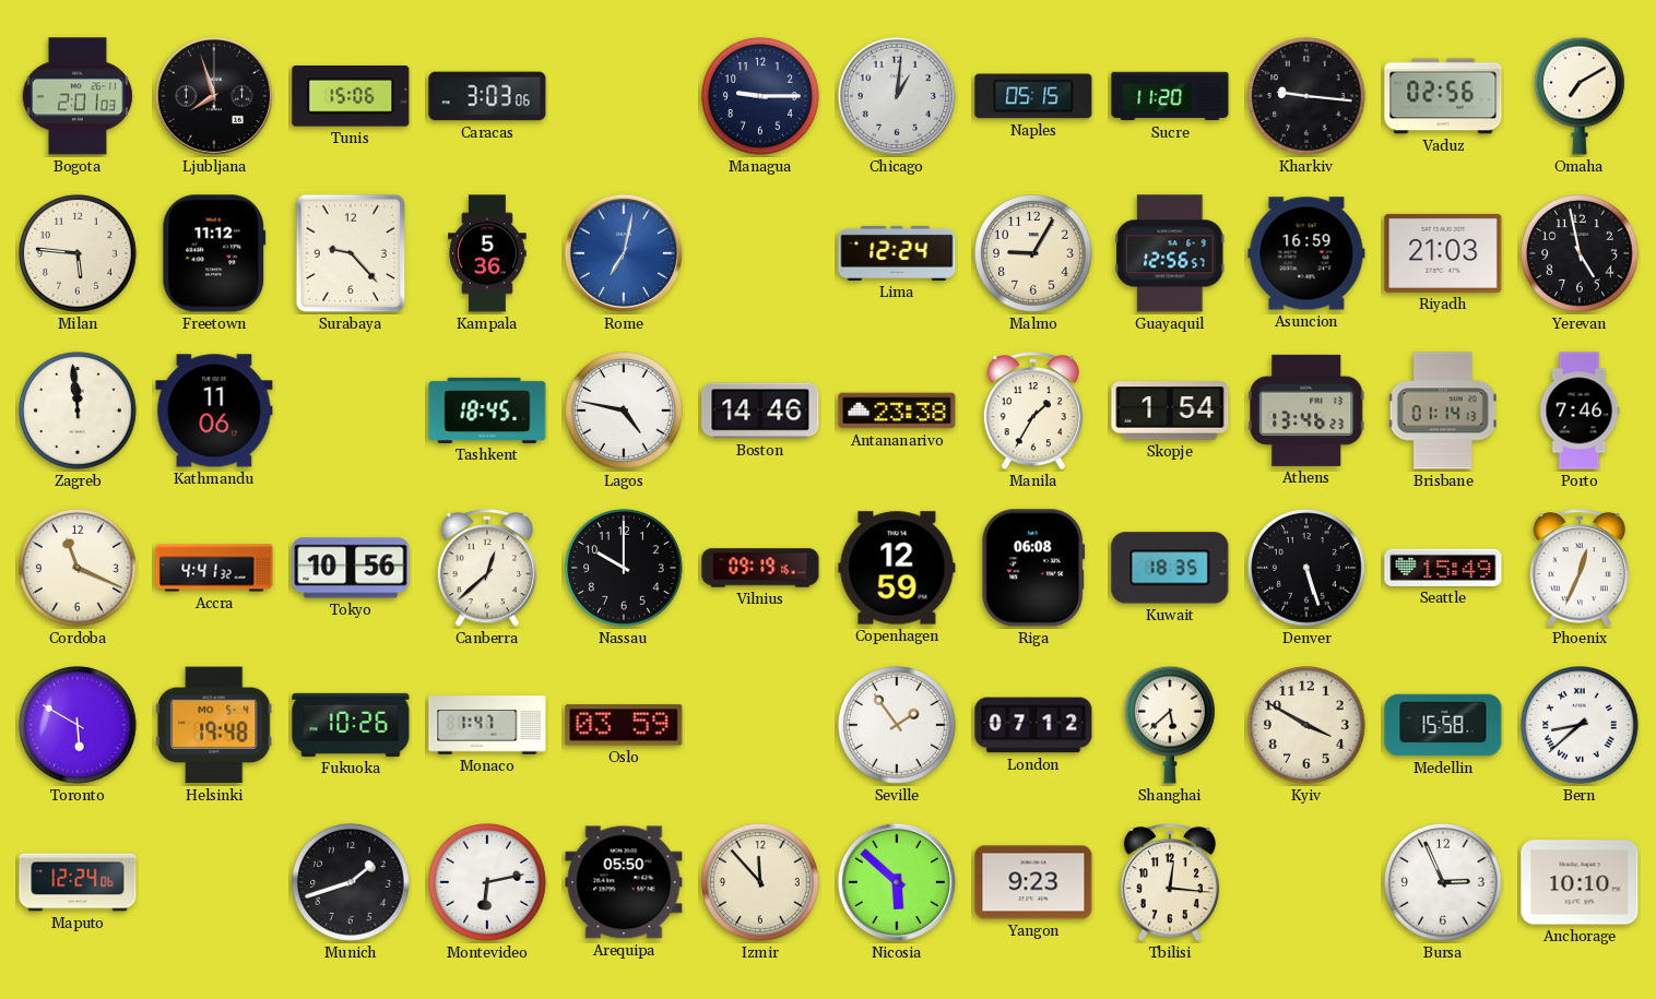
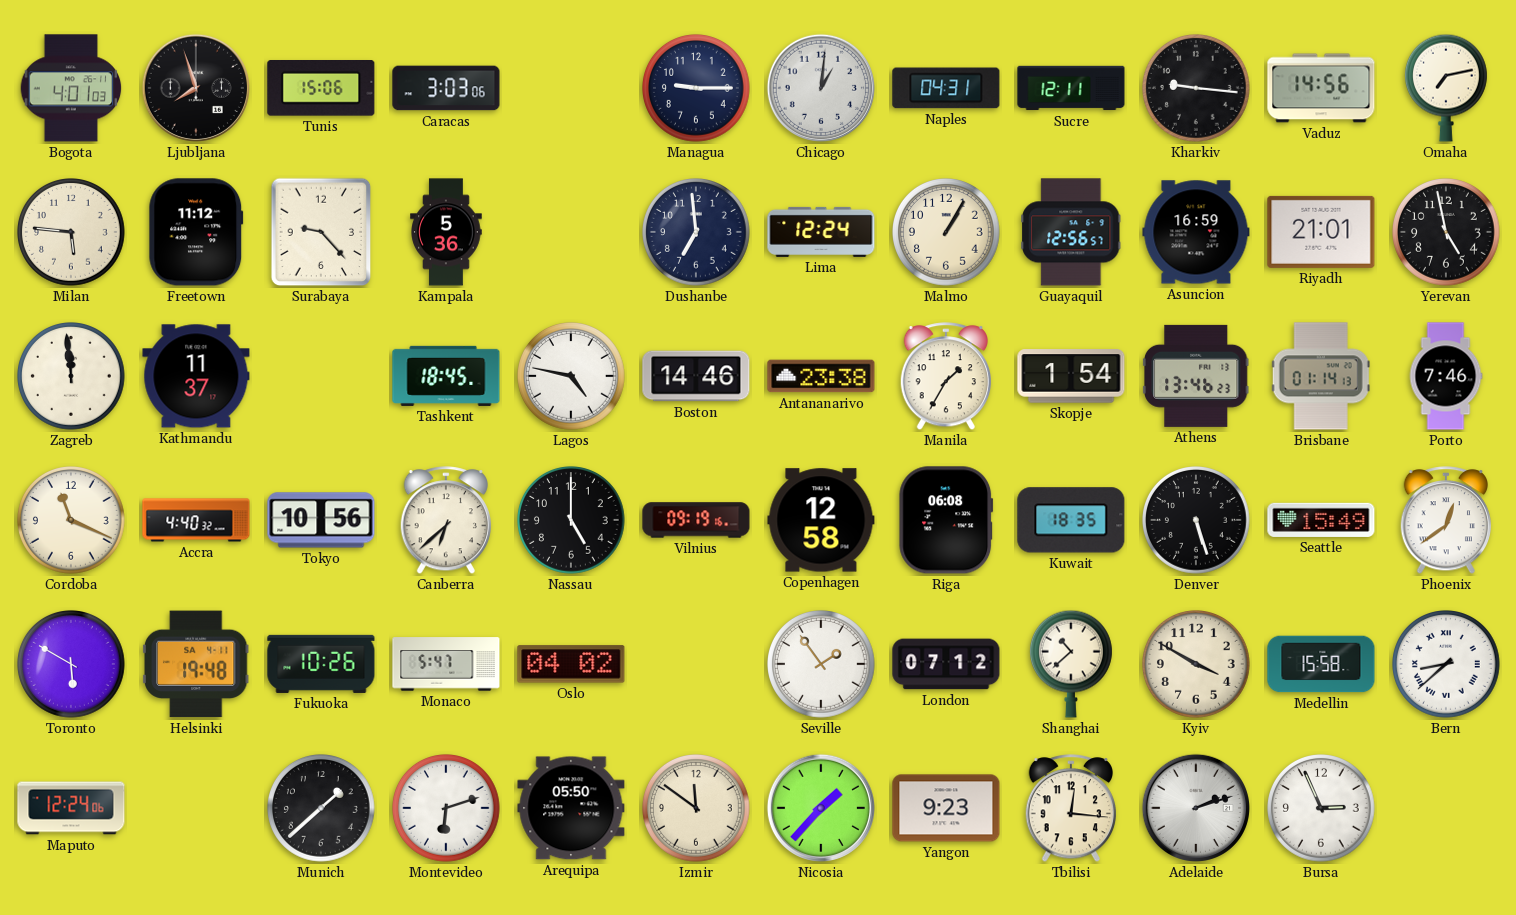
Bogota: 2:01 -> 4:01
Naples: 05:15 -> 04:31
Sucre: 11:20 -> 12:11
Vaduz: 02:56 -> 14:56
Omaha: 7:10 -> 7:13
Rome: 7:02 -> none
Dushanbe: none -> 6:59
Malmo: 9:05 -> 1:05
Riyadh: 21:03 -> 21:01
Kathmandu: 11:06 -> 11:37
Accra: 4:41 -> 4:40
Canberra: 12:38 -> 6:38
Nassau: 10:00 -> 5:00
Copenhagen: 12:59 -> 12:58
Phoenix: 12:34 -> 12:39
Helsinki date: MO 5-4 -> SA 4-11
Monaco: 1:47 -> 5:47
Oslo: 03:59 -> 04:02
Shanghai: 5:38 -> 10:38
Munich: 1:42 -> 1:38
Montevideo: 6:13 -> 6:12
Izmir: 11:53 -> 11:51
Nicosia: 5:52 -> 1:37
Adelaide: none -> 2:12
Anchorage: 10:10 -> none
